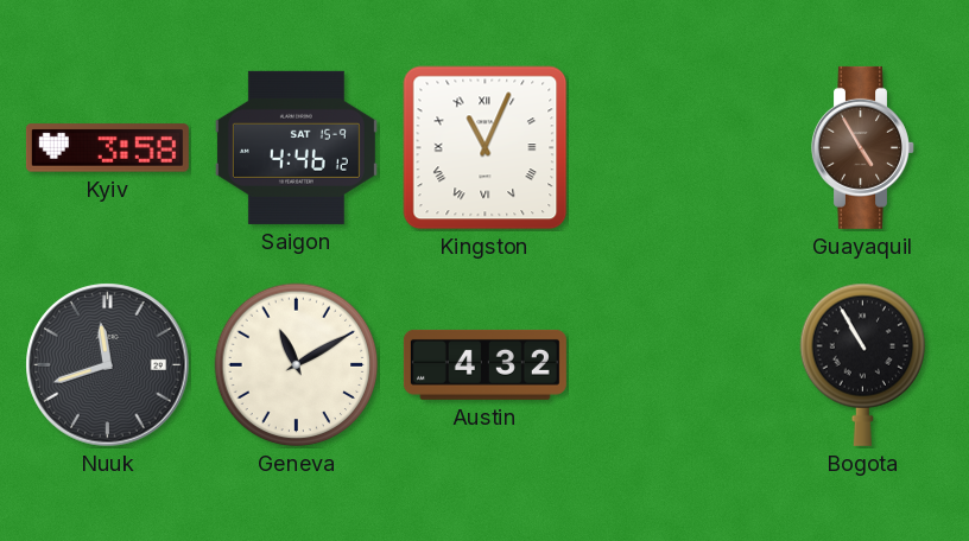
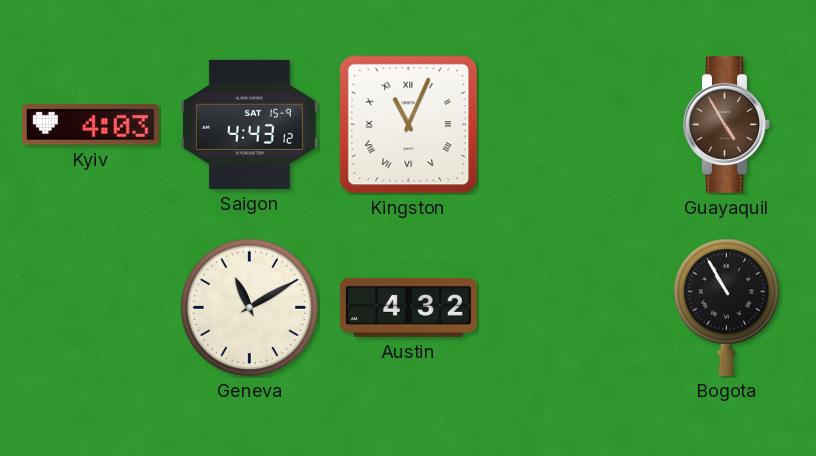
Kyiv: 3:58 -> 4:03
Saigon: 4:46 -> 4:43
Nuuk: 11:42 -> none
